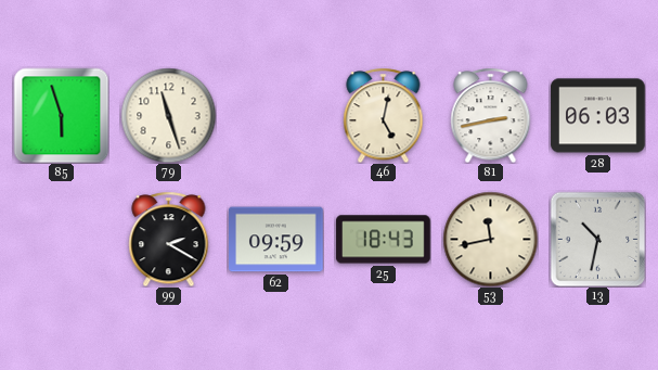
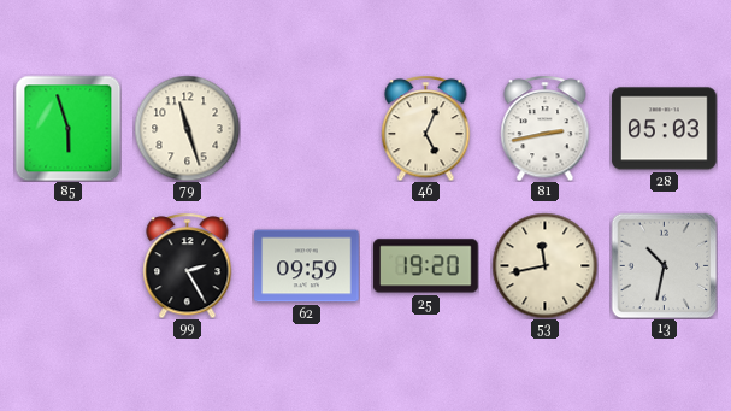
46: 5:02 -> 5:04
28: 06:03 -> 05:03
99: 2:20 -> 2:25
25: 18:43 -> 19:20
